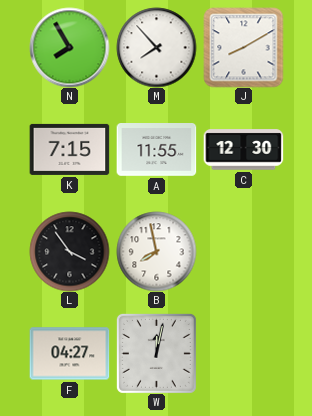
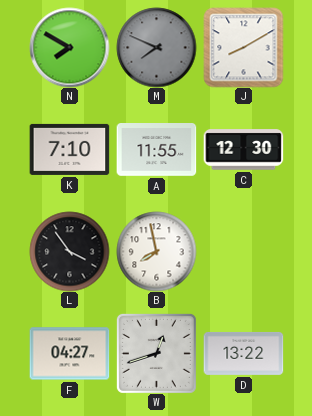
N: 7:55 -> 7:50
M: 7:53 -> 7:49
M dial: white -> grey
K: 7:15 -> 7:10
W: 12:02 -> 12:42
D: none -> 13:22
